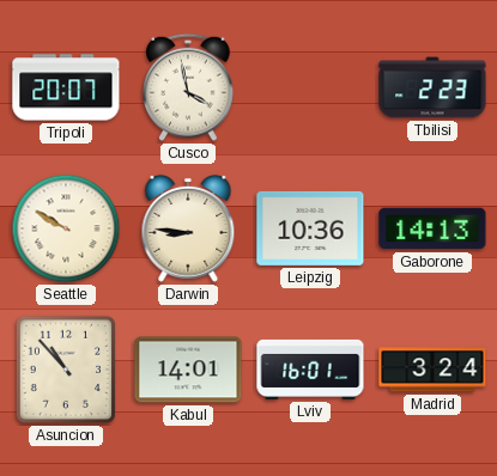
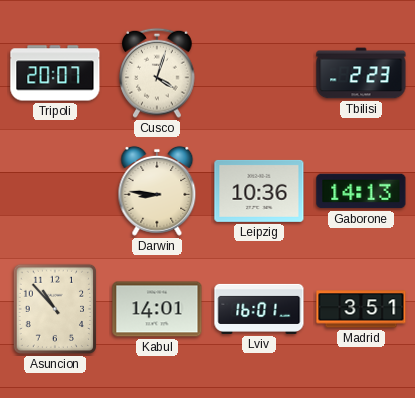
Cusco: 3:58 -> 4:03
Seattle: 9:50 -> none
Madrid: 3:24 -> 3:51
